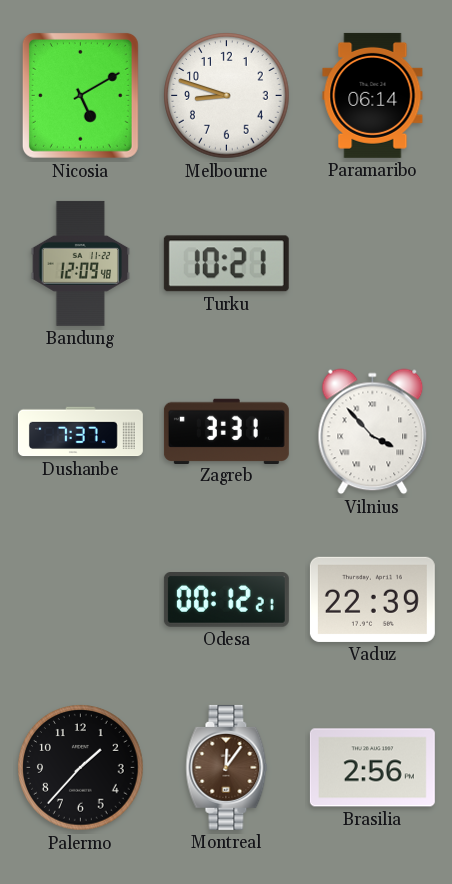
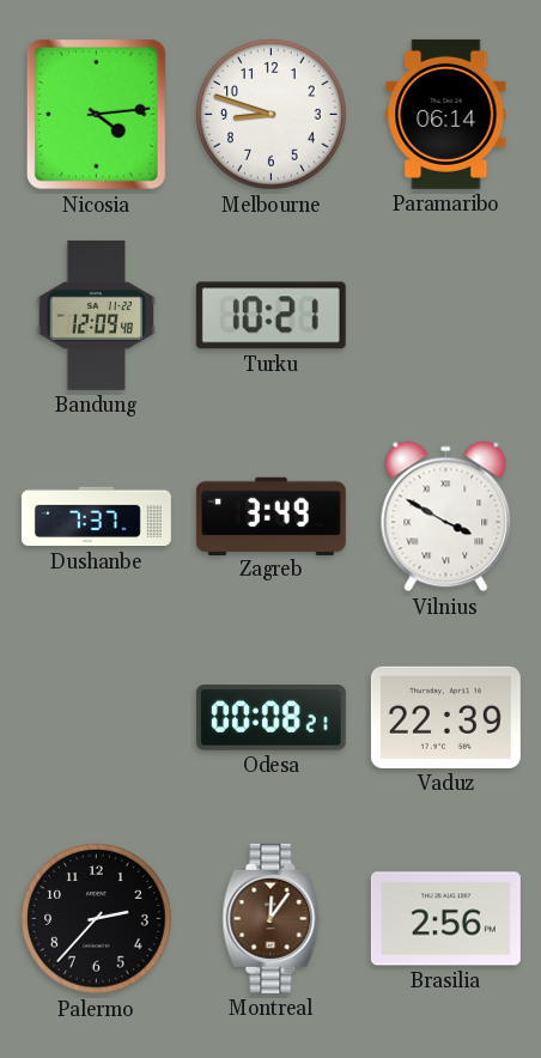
Nicosia: 5:10 -> 4:14
Zagreb: 3:31 -> 3:49
Vilnius: 3:53 -> 3:50
Odesa: 00:12 -> 00:08
Palermo: 1:37 -> 2:37
